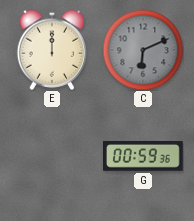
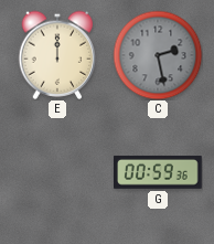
C: 6:11 -> 2:28
